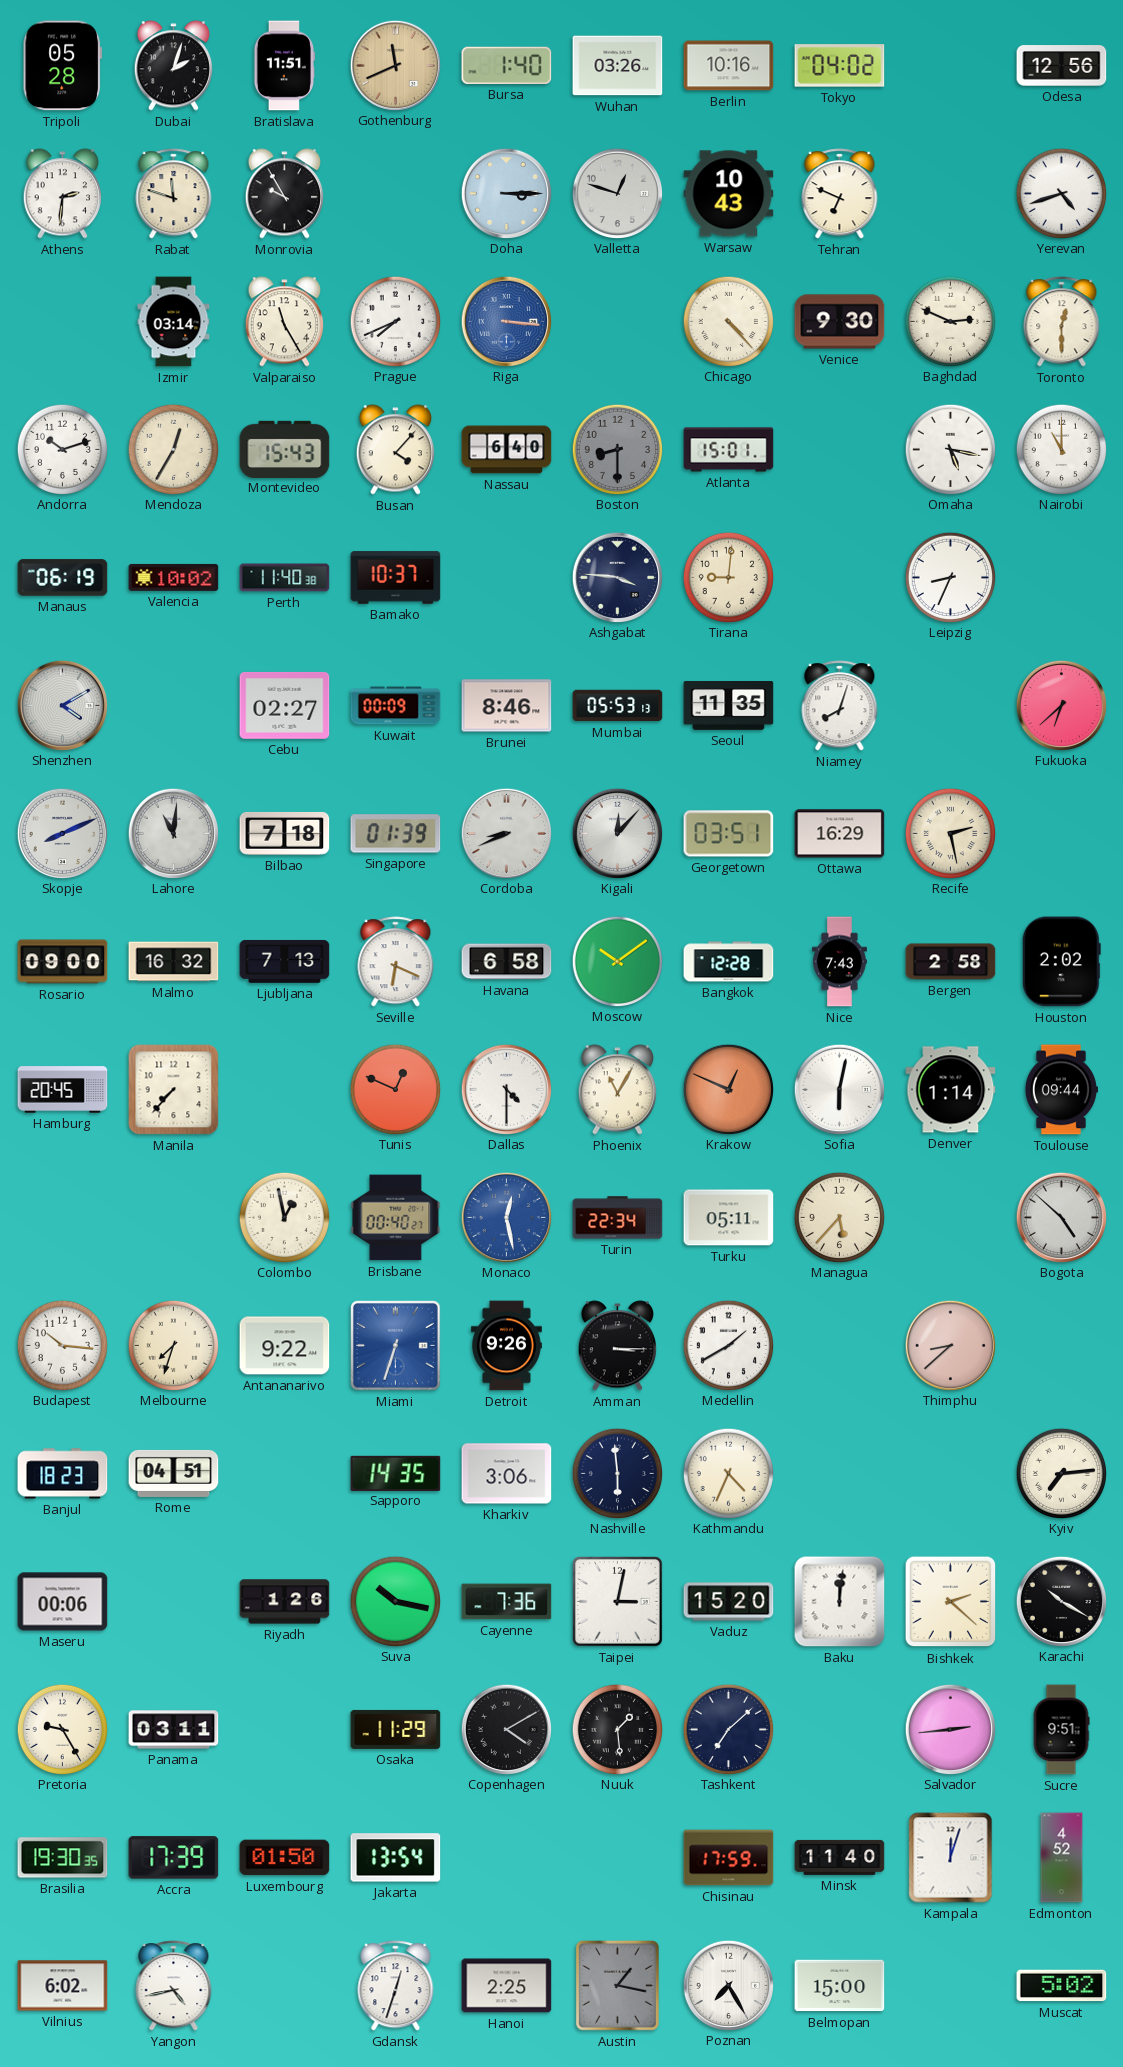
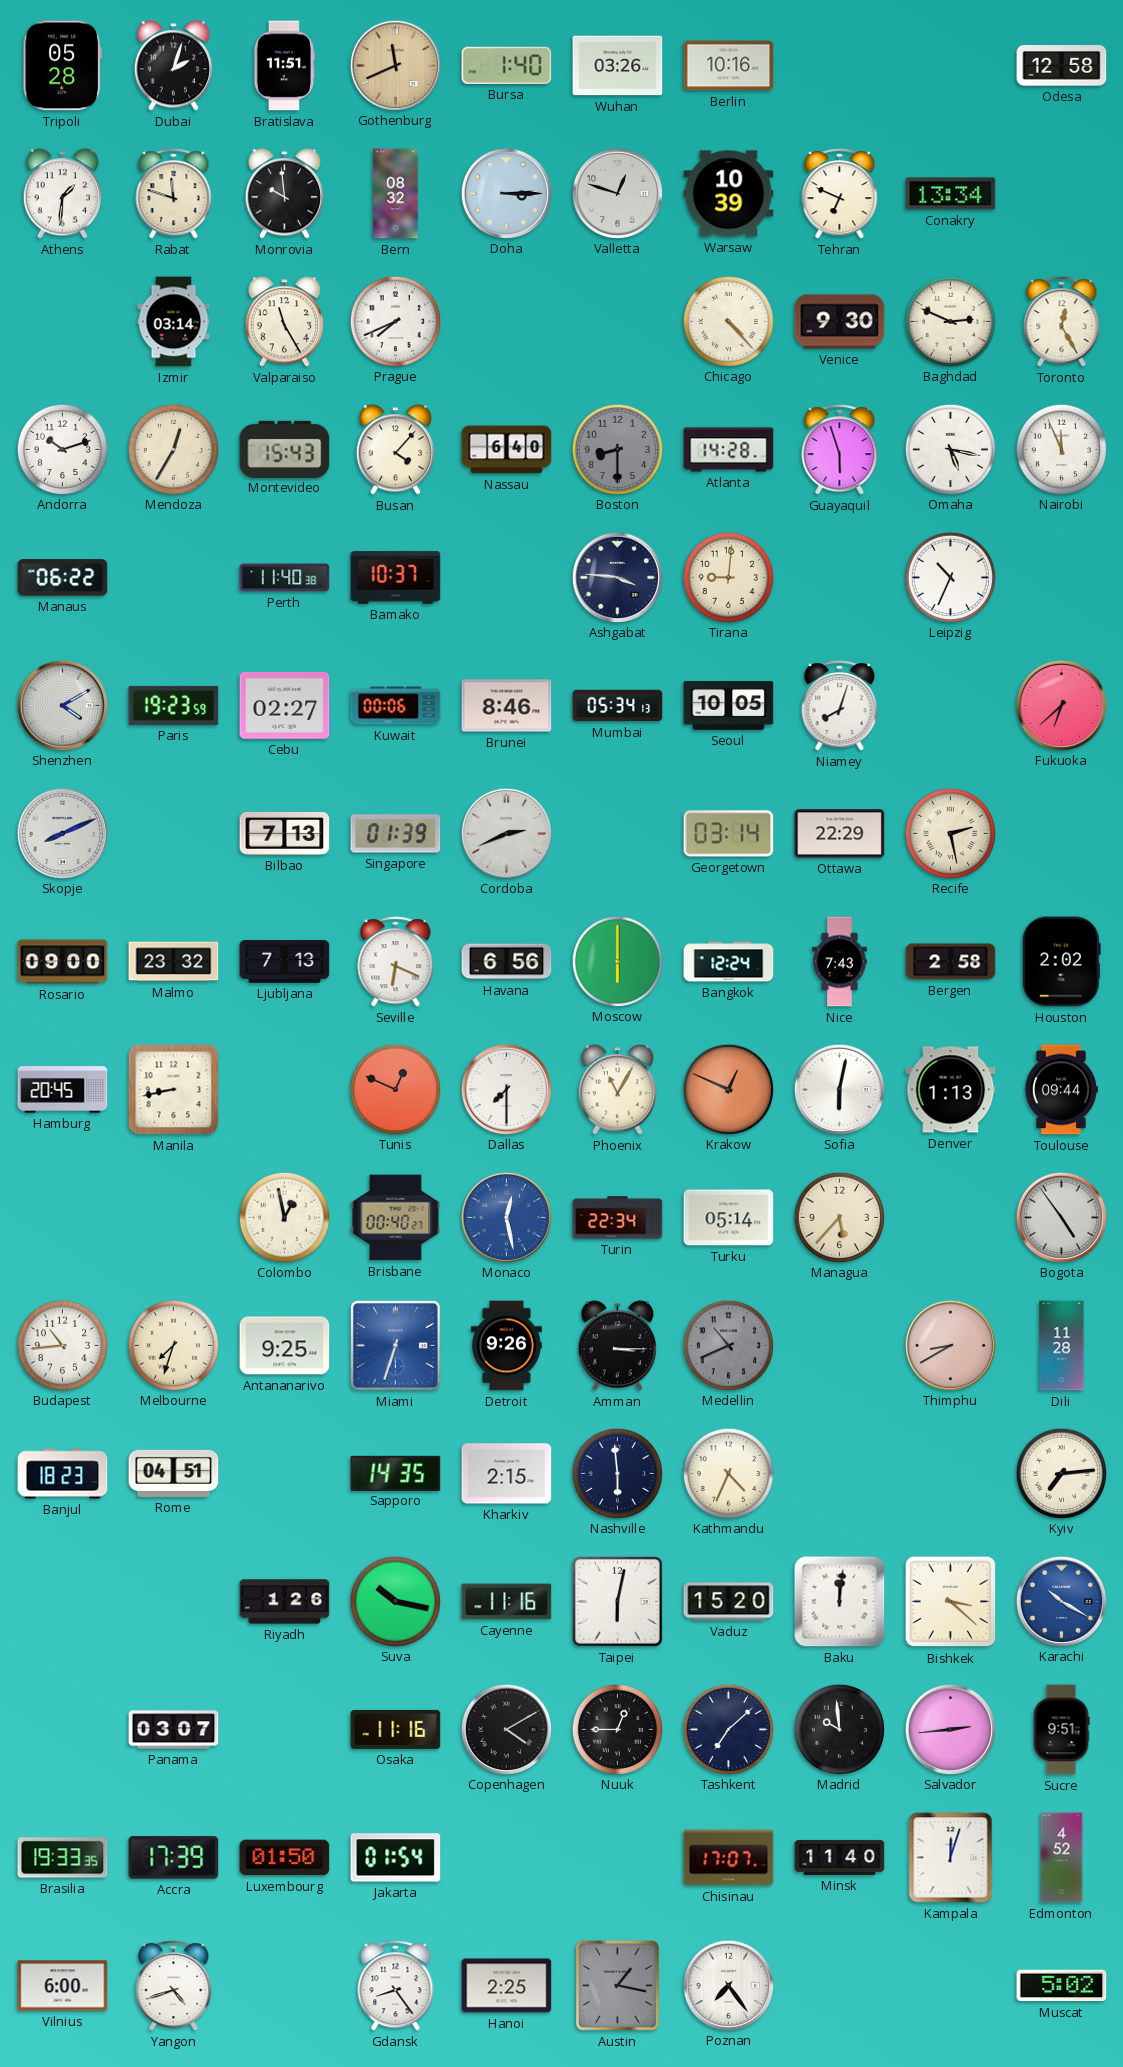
Tokyo: 04:02 -> none
Odesa: 12:56 -> 12:58
Athens: 2:31 -> 1:31
Monrovia: 9:55 -> 9:59
Bern: none -> 08:32
Warsaw: 10:43 -> 10:39
Conakry: none -> 13:34
Yerevan: 4:42 -> none
Riga: 3:16 -> none
Toronto: 12:30 -> 12:25
Atlanta: 15:01 -> 14:28
Guayaquil: none -> 5:57
Nairobi: 11:00 -> 11:56
Manaus: 06:19 -> 06:22
Valencia: 10:02 -> none
Leipzig: 8:34 -> 10:34
Paris: none -> 19:23
Kuwait: 00:09 -> 00:06
Mumbai: 05:53 -> 05:34
Seoul: 11:35 -> 10:05
Lahore: 11:01 -> none
Bilbao: 7:18 -> 7:13
Cordoba: 8:41 -> 2:41
Kigali: 12:07 -> none
Georgetown: 03:51 -> 03:14
Ottawa: 16:29 -> 22:29
Malmo: 16:32 -> 23:32
Havana: 6:58 -> 6:56
Moscow: 10:09 -> 6:00
Bangkok: 12:28 -> 12:24
Manila: 7:37 -> 8:43
Dallas: 4:30 -> 7:30
Denver: 1:14 -> 1:13
Turku: 05:11 -> 05:14
Bogota: 4:52 -> 4:54
Budapest: 10:16 -> 10:44
Antananarivo: 9:22 -> 9:25
Medellin: 1:40 -> 10:41
Medellin dial: white -> grey
Thimphu: 8:38 -> 8:40
Dili: none -> 11:28
Kharkiv: 3:06 -> 2:15
Maseru: 00:06 -> none
Cayenne: 7:36 -> 11:16
Taipei: 3:02 -> 6:02
Bishkek: 2:22 -> 3:22
Karachi dial: black -> blue
Pretoria: 9:25 -> none
Panama: 03:11 -> 03:07
Osaka: 11:29 -> 11:16
Nuuk: 1:29 -> 12:45
Madrid: none -> 9:59
Brasilia: 19:30 -> 19:33
Jakarta: 13:54 -> 01:54
Chisinau: 17:59 -> 17:07
Vilnius: 6:02 -> 6:00
Yangon: 4:43 -> 4:42
Gdansk: 12:33 -> 8:24
Poznan: 7:25 -> 7:24
Belmopan: 15:00 -> none
